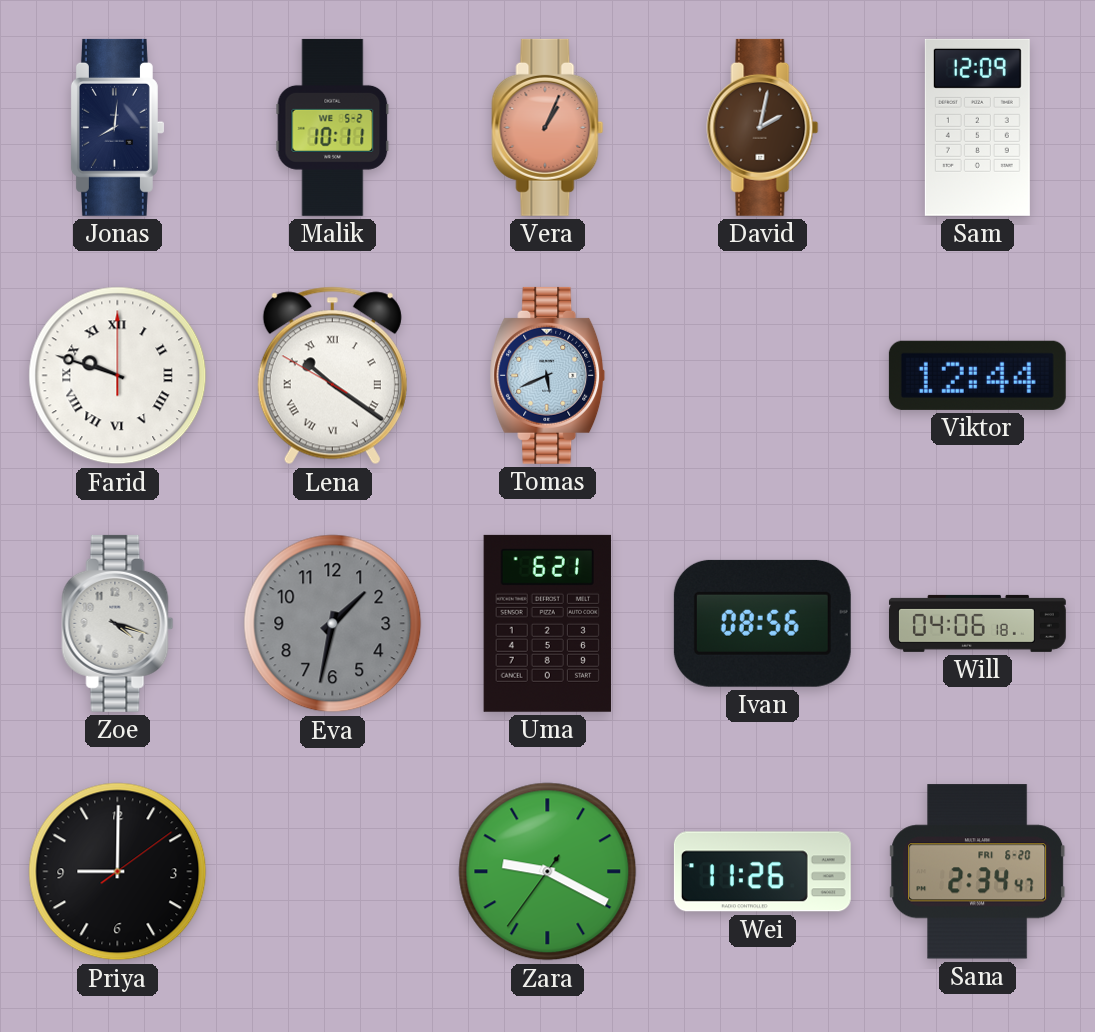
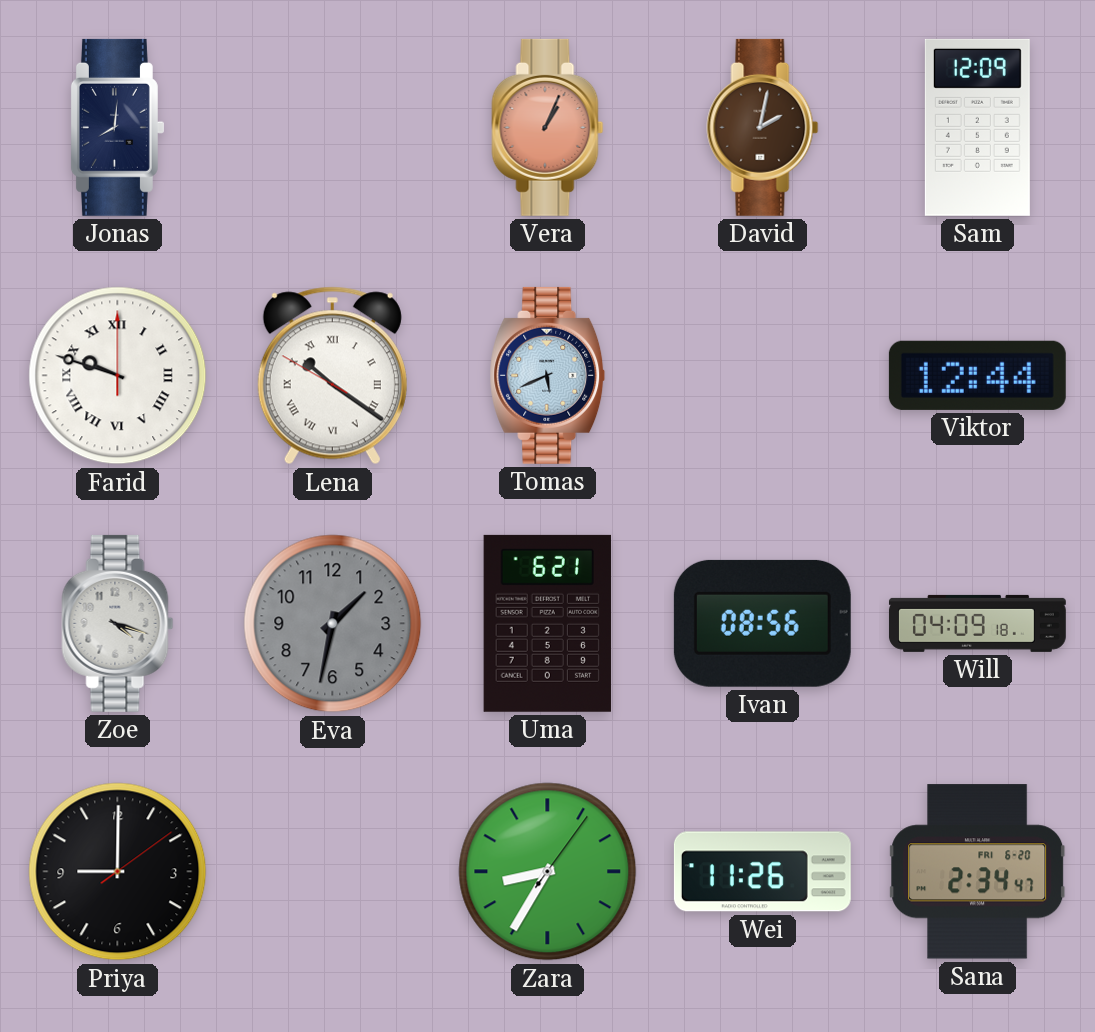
Malik: 10:11 -> none
Will: 04:06 -> 04:09
Zara: 9:19 -> 8:35
